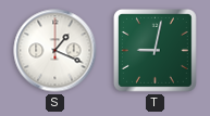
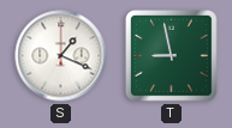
T: 9:02 -> 8:58
